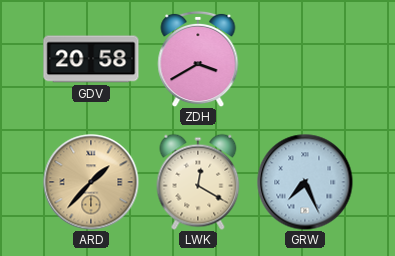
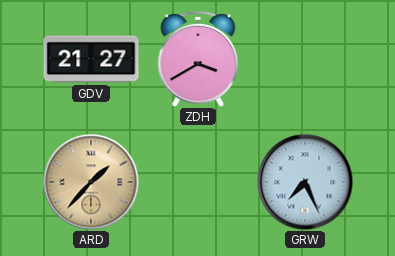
GDV: 20:58 -> 21:27
LWK: 12:20 -> none
